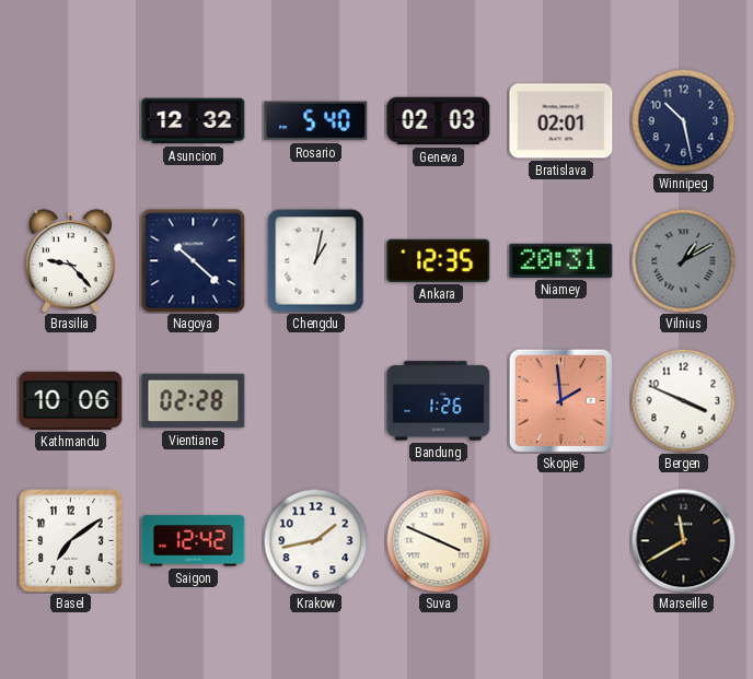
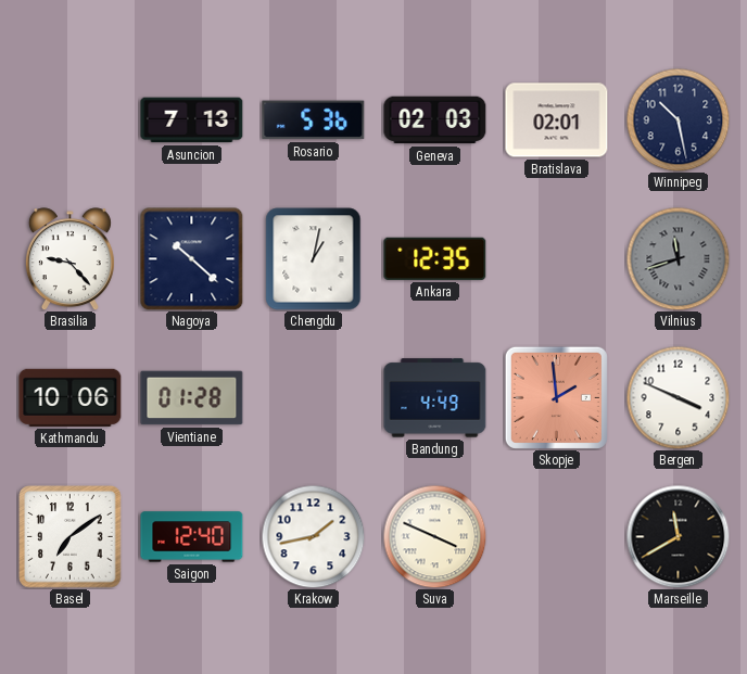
Asuncion: 12:32 -> 7:13
Rosario: 5:40 -> 5:36
Niamey: 20:31 -> none
Vilnius: 1:10 -> 11:42
Vientiane: 02:28 -> 01:28
Bandung: 1:26 -> 4:49
Saigon: 12:42 -> 12:40
